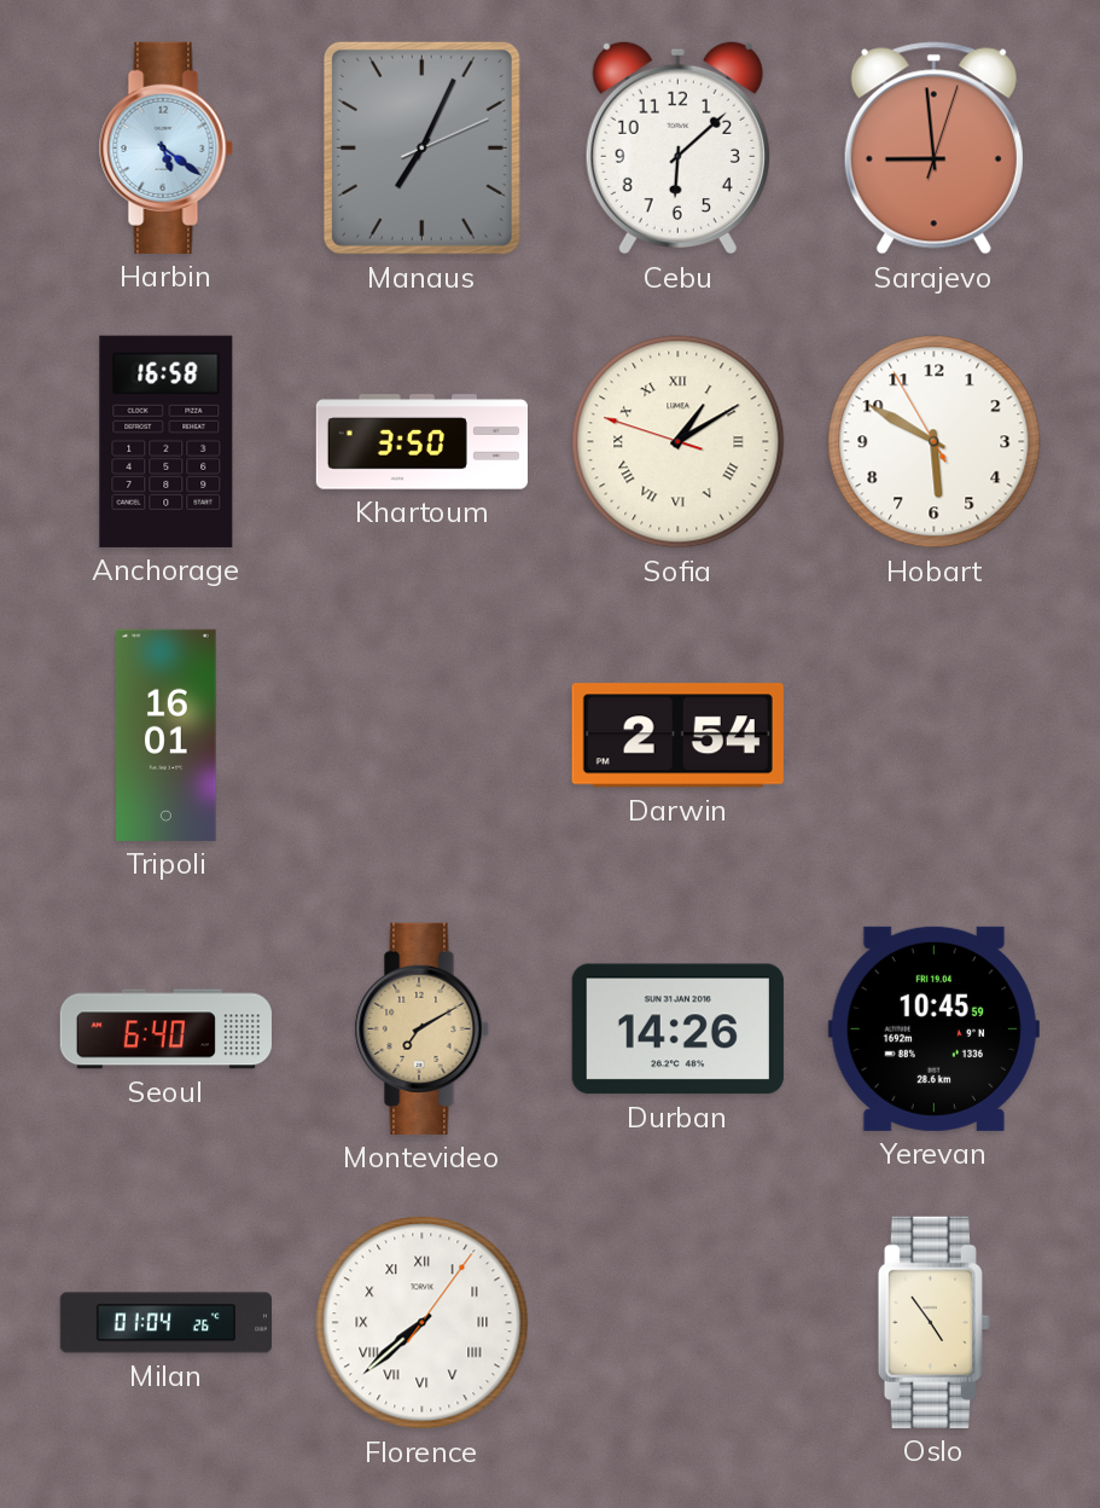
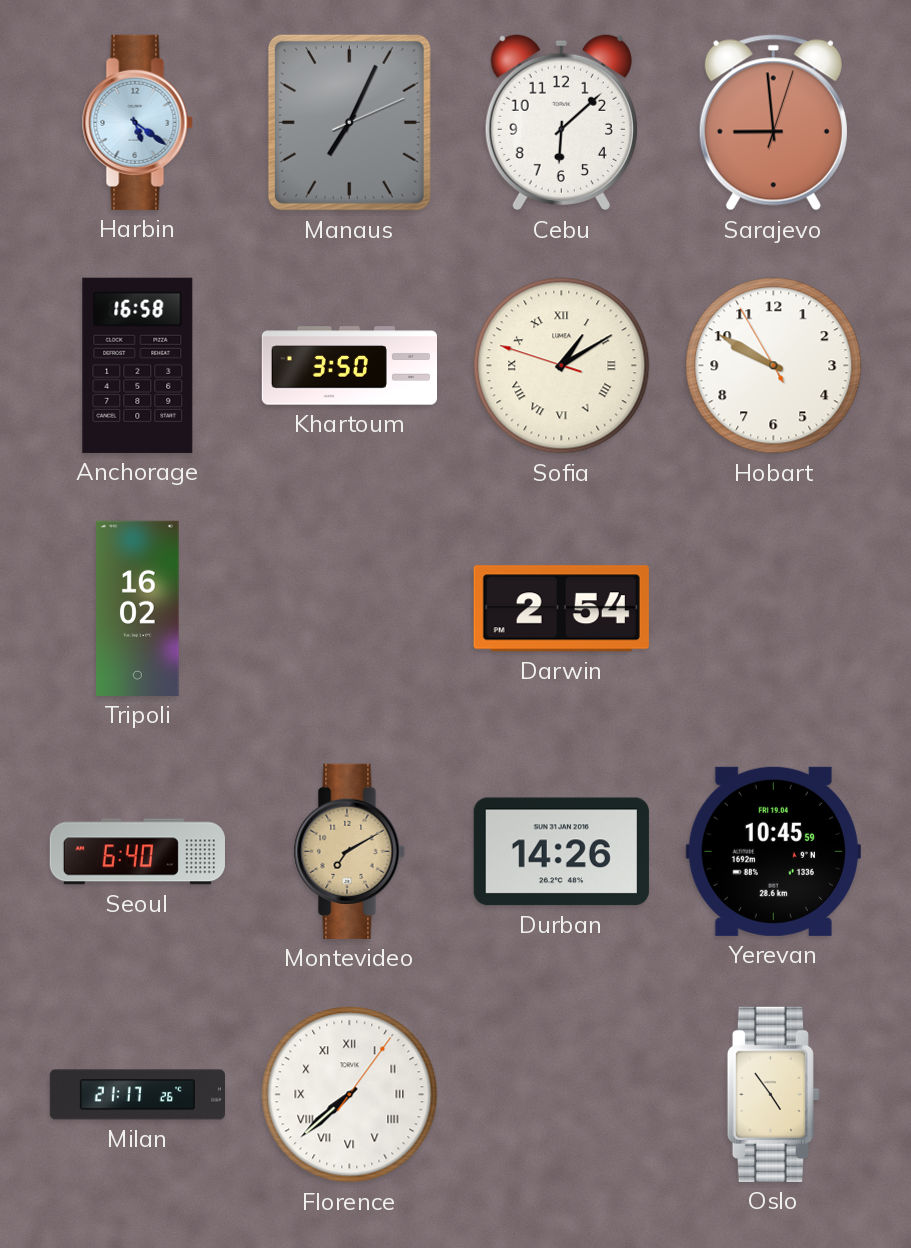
Hobart: 5:49 -> 9:49
Tripoli: 16:01 -> 16:02
Milan: 01:04 -> 21:17
